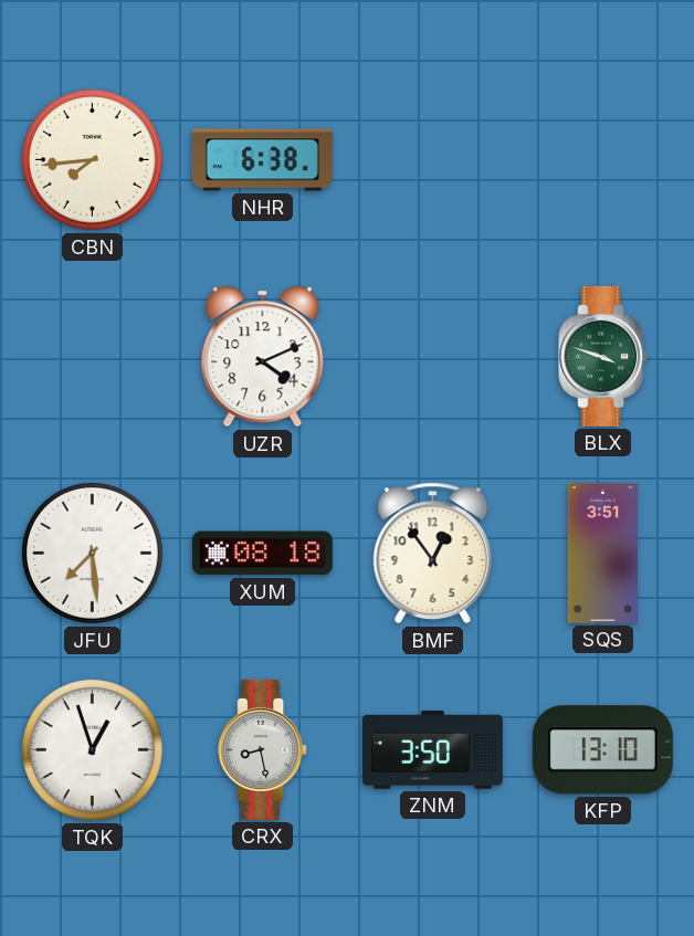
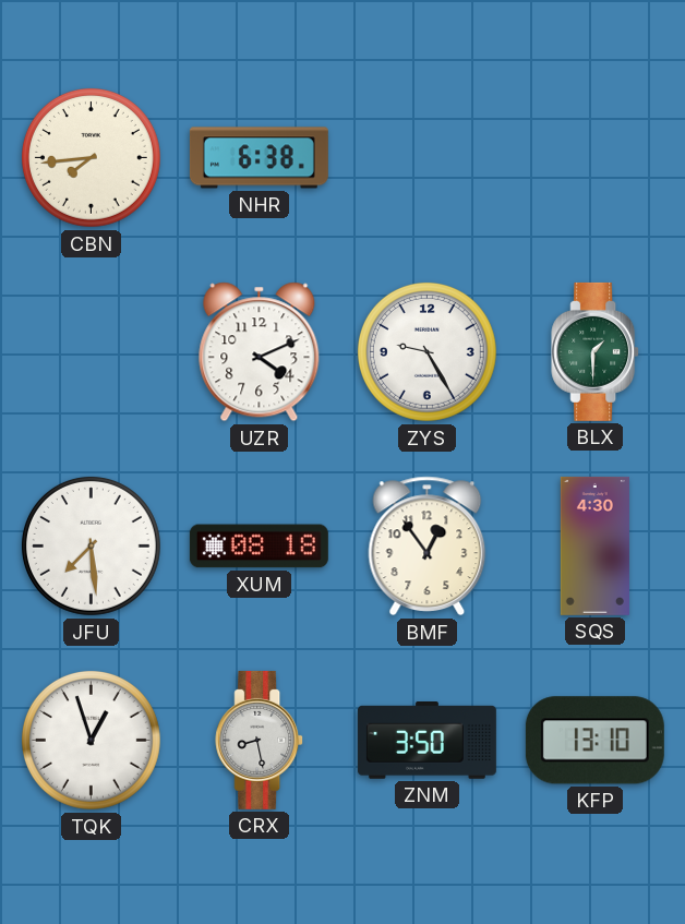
ZYS: none -> 9:25
BLX: 3:48 -> 1:30
SQS: 3:51 -> 4:30
